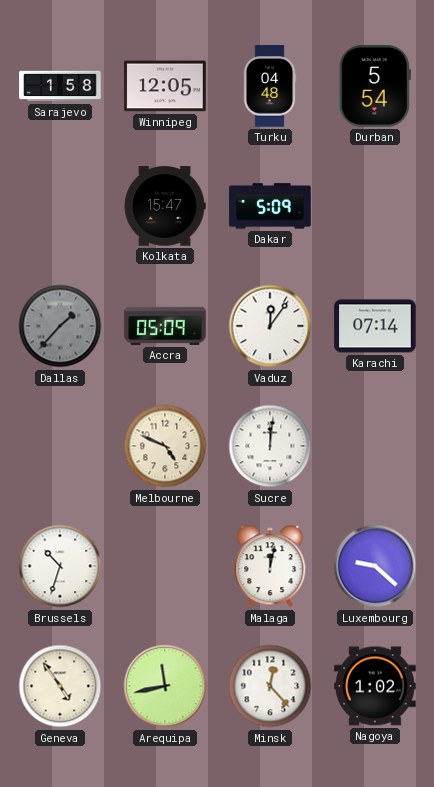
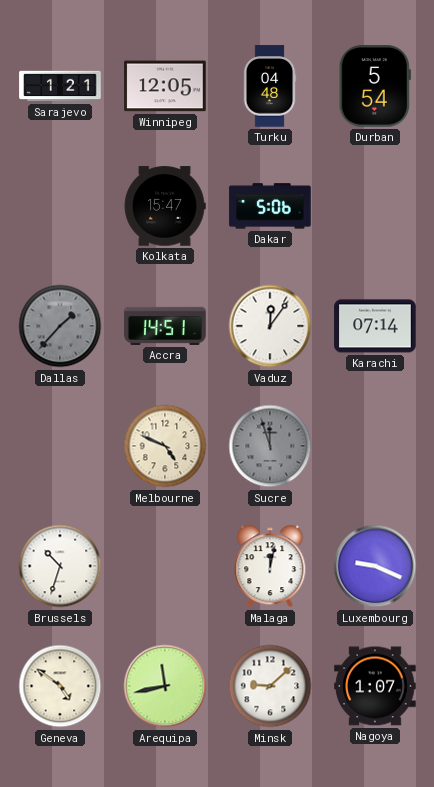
Sarajevo: 1:58 -> 1:21
Dakar: 5:09 -> 5:06
Accra: 05:09 -> 14:51
Sucre: 12:01 -> 11:57
Sucre dial: white -> grey
Luxembourg: 9:22 -> 9:19
Geneva: 4:54 -> 4:51
Minsk: 12:23 -> 9:08
Nagoya: 1:02 -> 1:07
